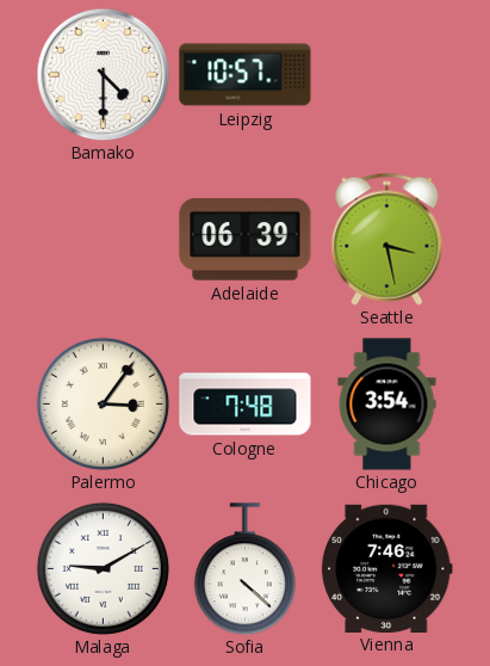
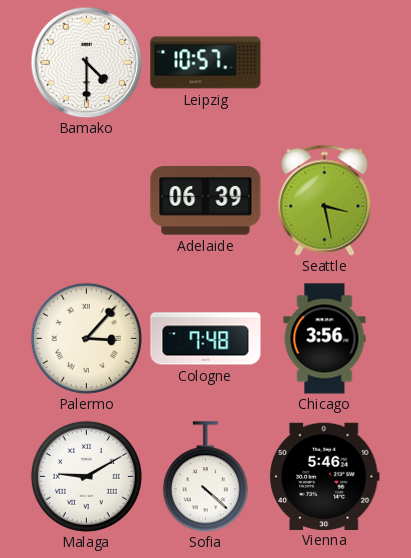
Palermo: 3:06 -> 3:07
Chicago: 3:54 -> 3:56
Vienna: 7:46 -> 5:46
